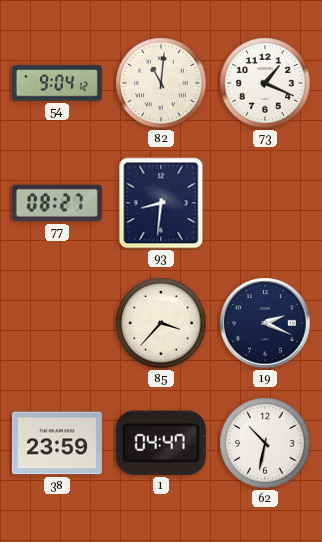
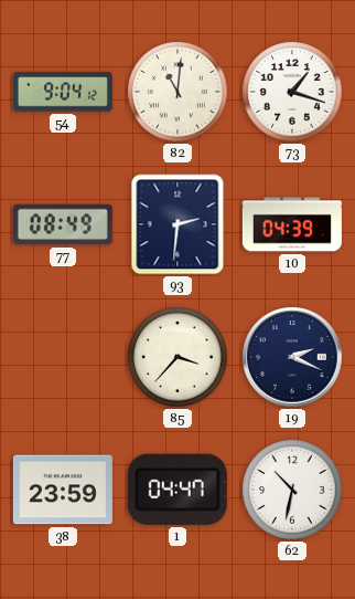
73: 1:19 -> 1:18
77: 08:27 -> 08:49
93: 8:31 -> 2:31
10: none -> 04:39
